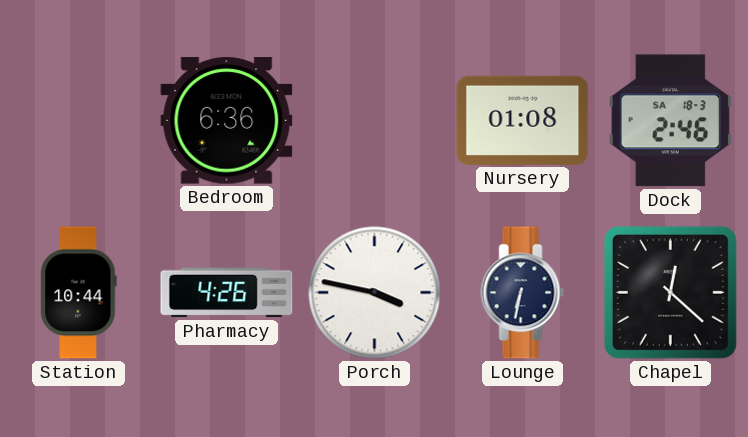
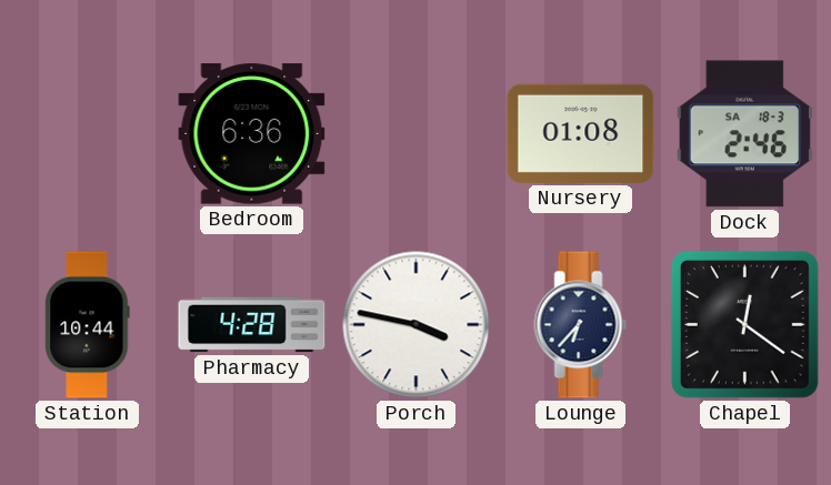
Pharmacy: 4:26 -> 4:28
Lounge: 6:32 -> 6:37
Chapel: 12:22 -> 12:21
